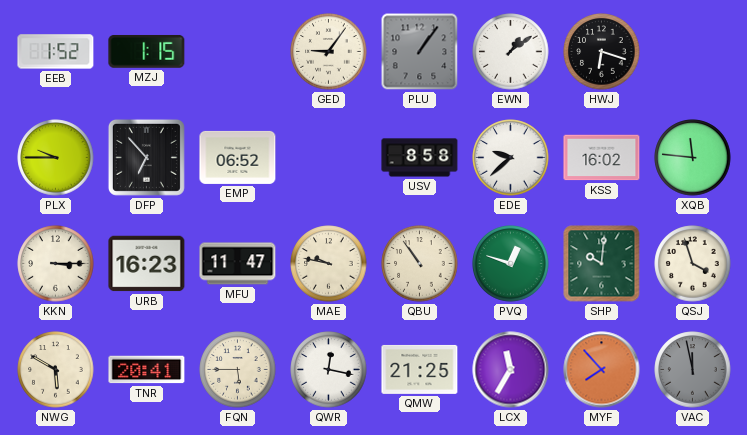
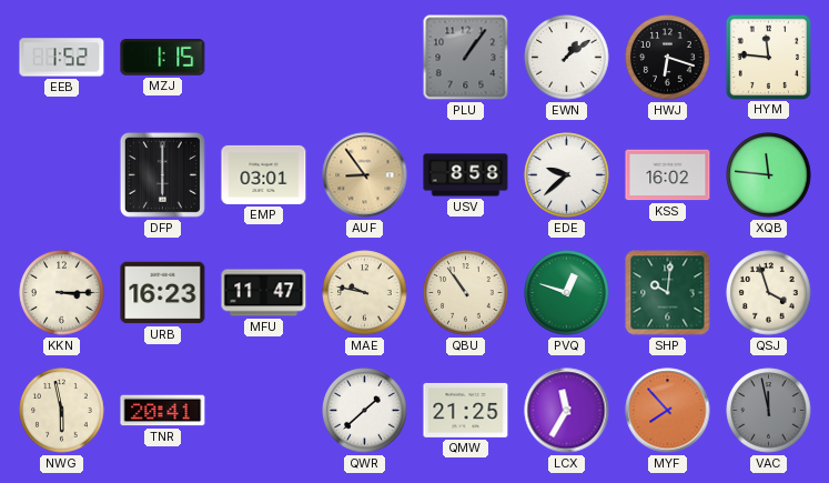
GED: 9:06 -> none
HYM: none -> 11:46
PLX: 9:45 -> none
DFP: 6:53 -> 6:00
EMP: 06:52 -> 03:01
AUF: none -> 8:54
NWG: 5:50 -> 5:58
FQN: 5:45 -> none
QWR: 12:17 -> 1:38
